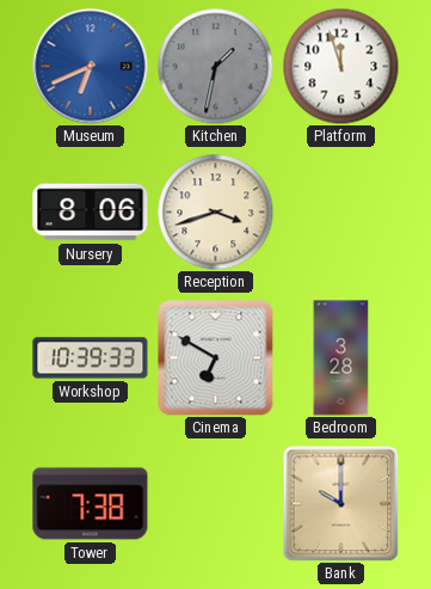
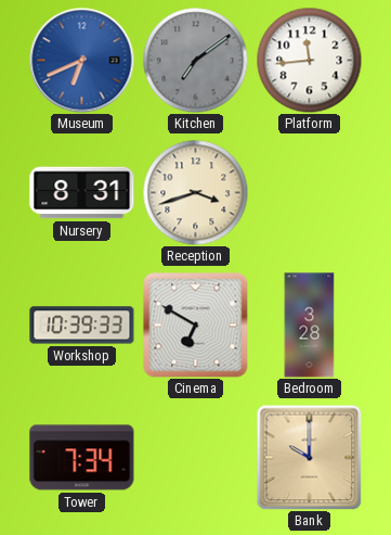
Kitchen: 1:32 -> 7:09
Platform: 11:57 -> 11:44
Nursery: 8:06 -> 8:31
Tower: 7:38 -> 7:34
